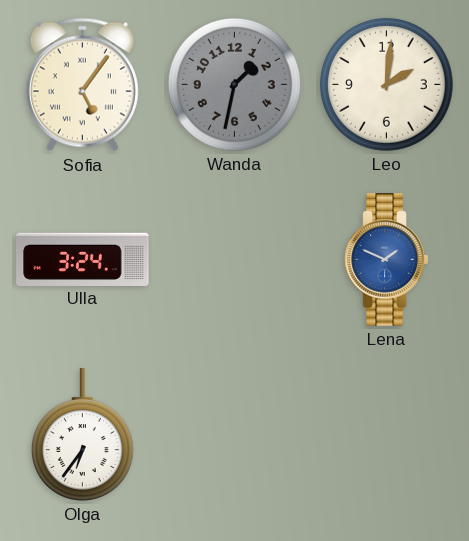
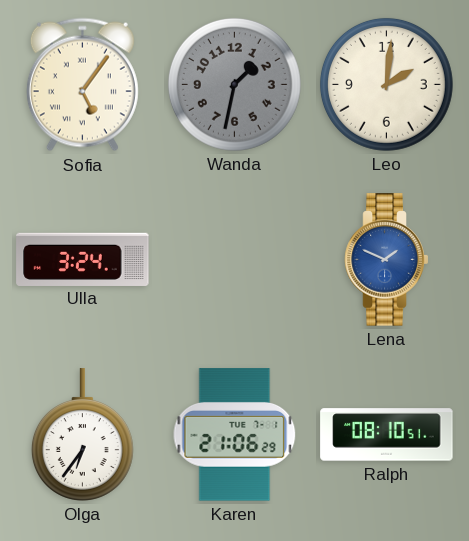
Karen: none -> 21:06
Ralph: none -> 08:10
